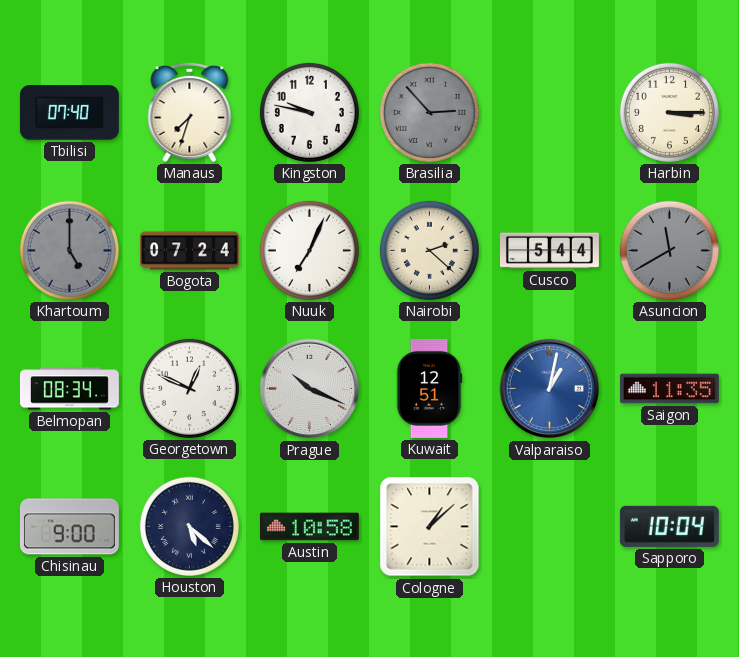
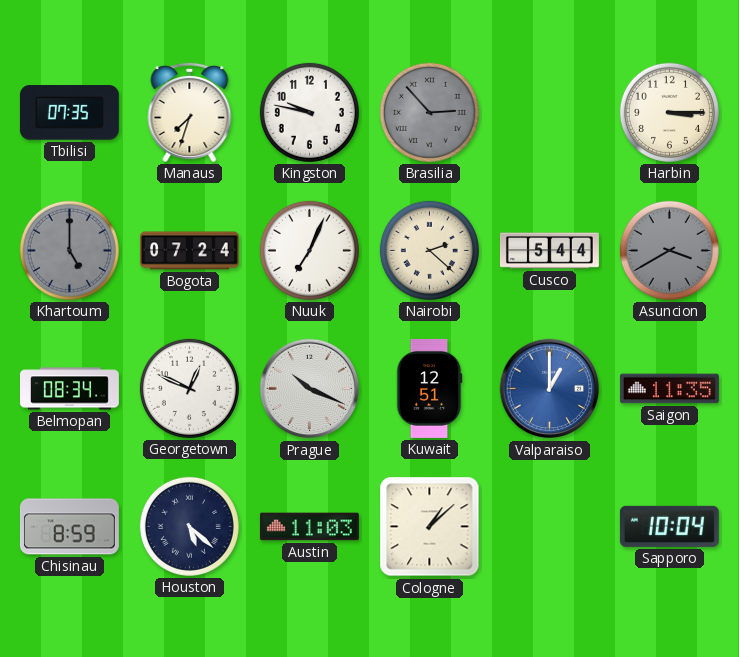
Tbilisi: 07:40 -> 07:35
Asuncion: 11:40 -> 3:40
Valparaiso: 1:02 -> 1:00
Chisinau: 9:00 -> 8:59
Austin: 10:58 -> 11:03
